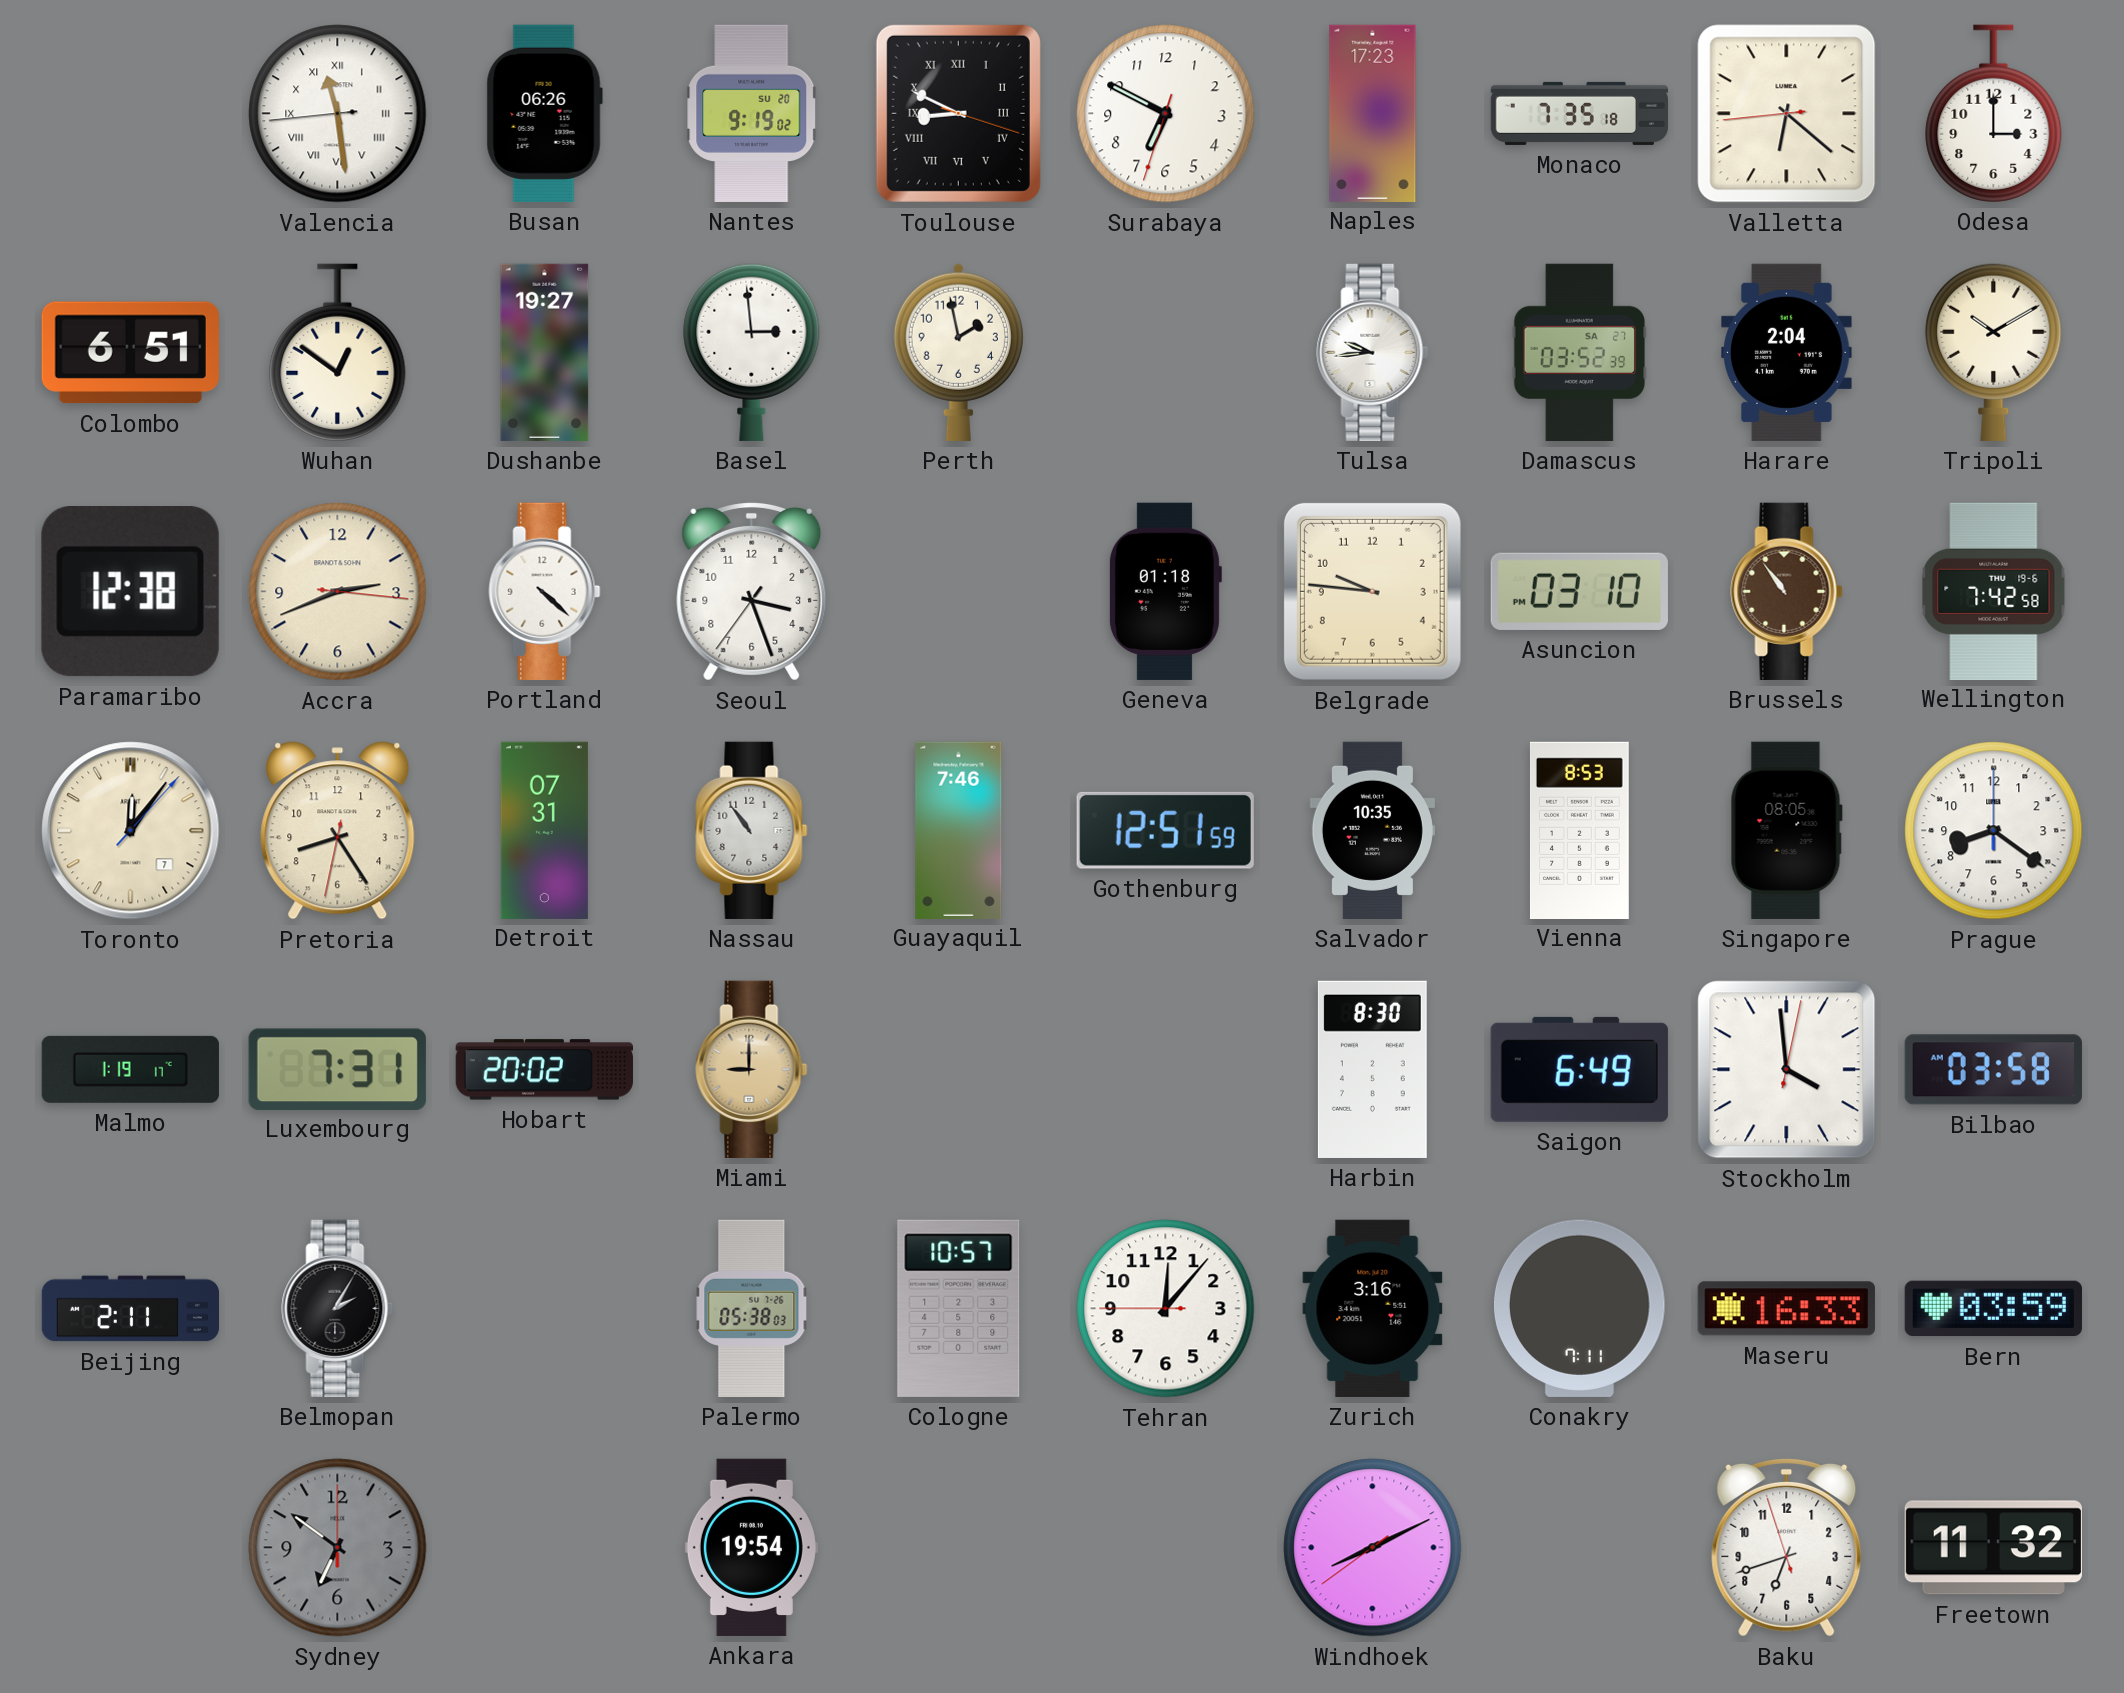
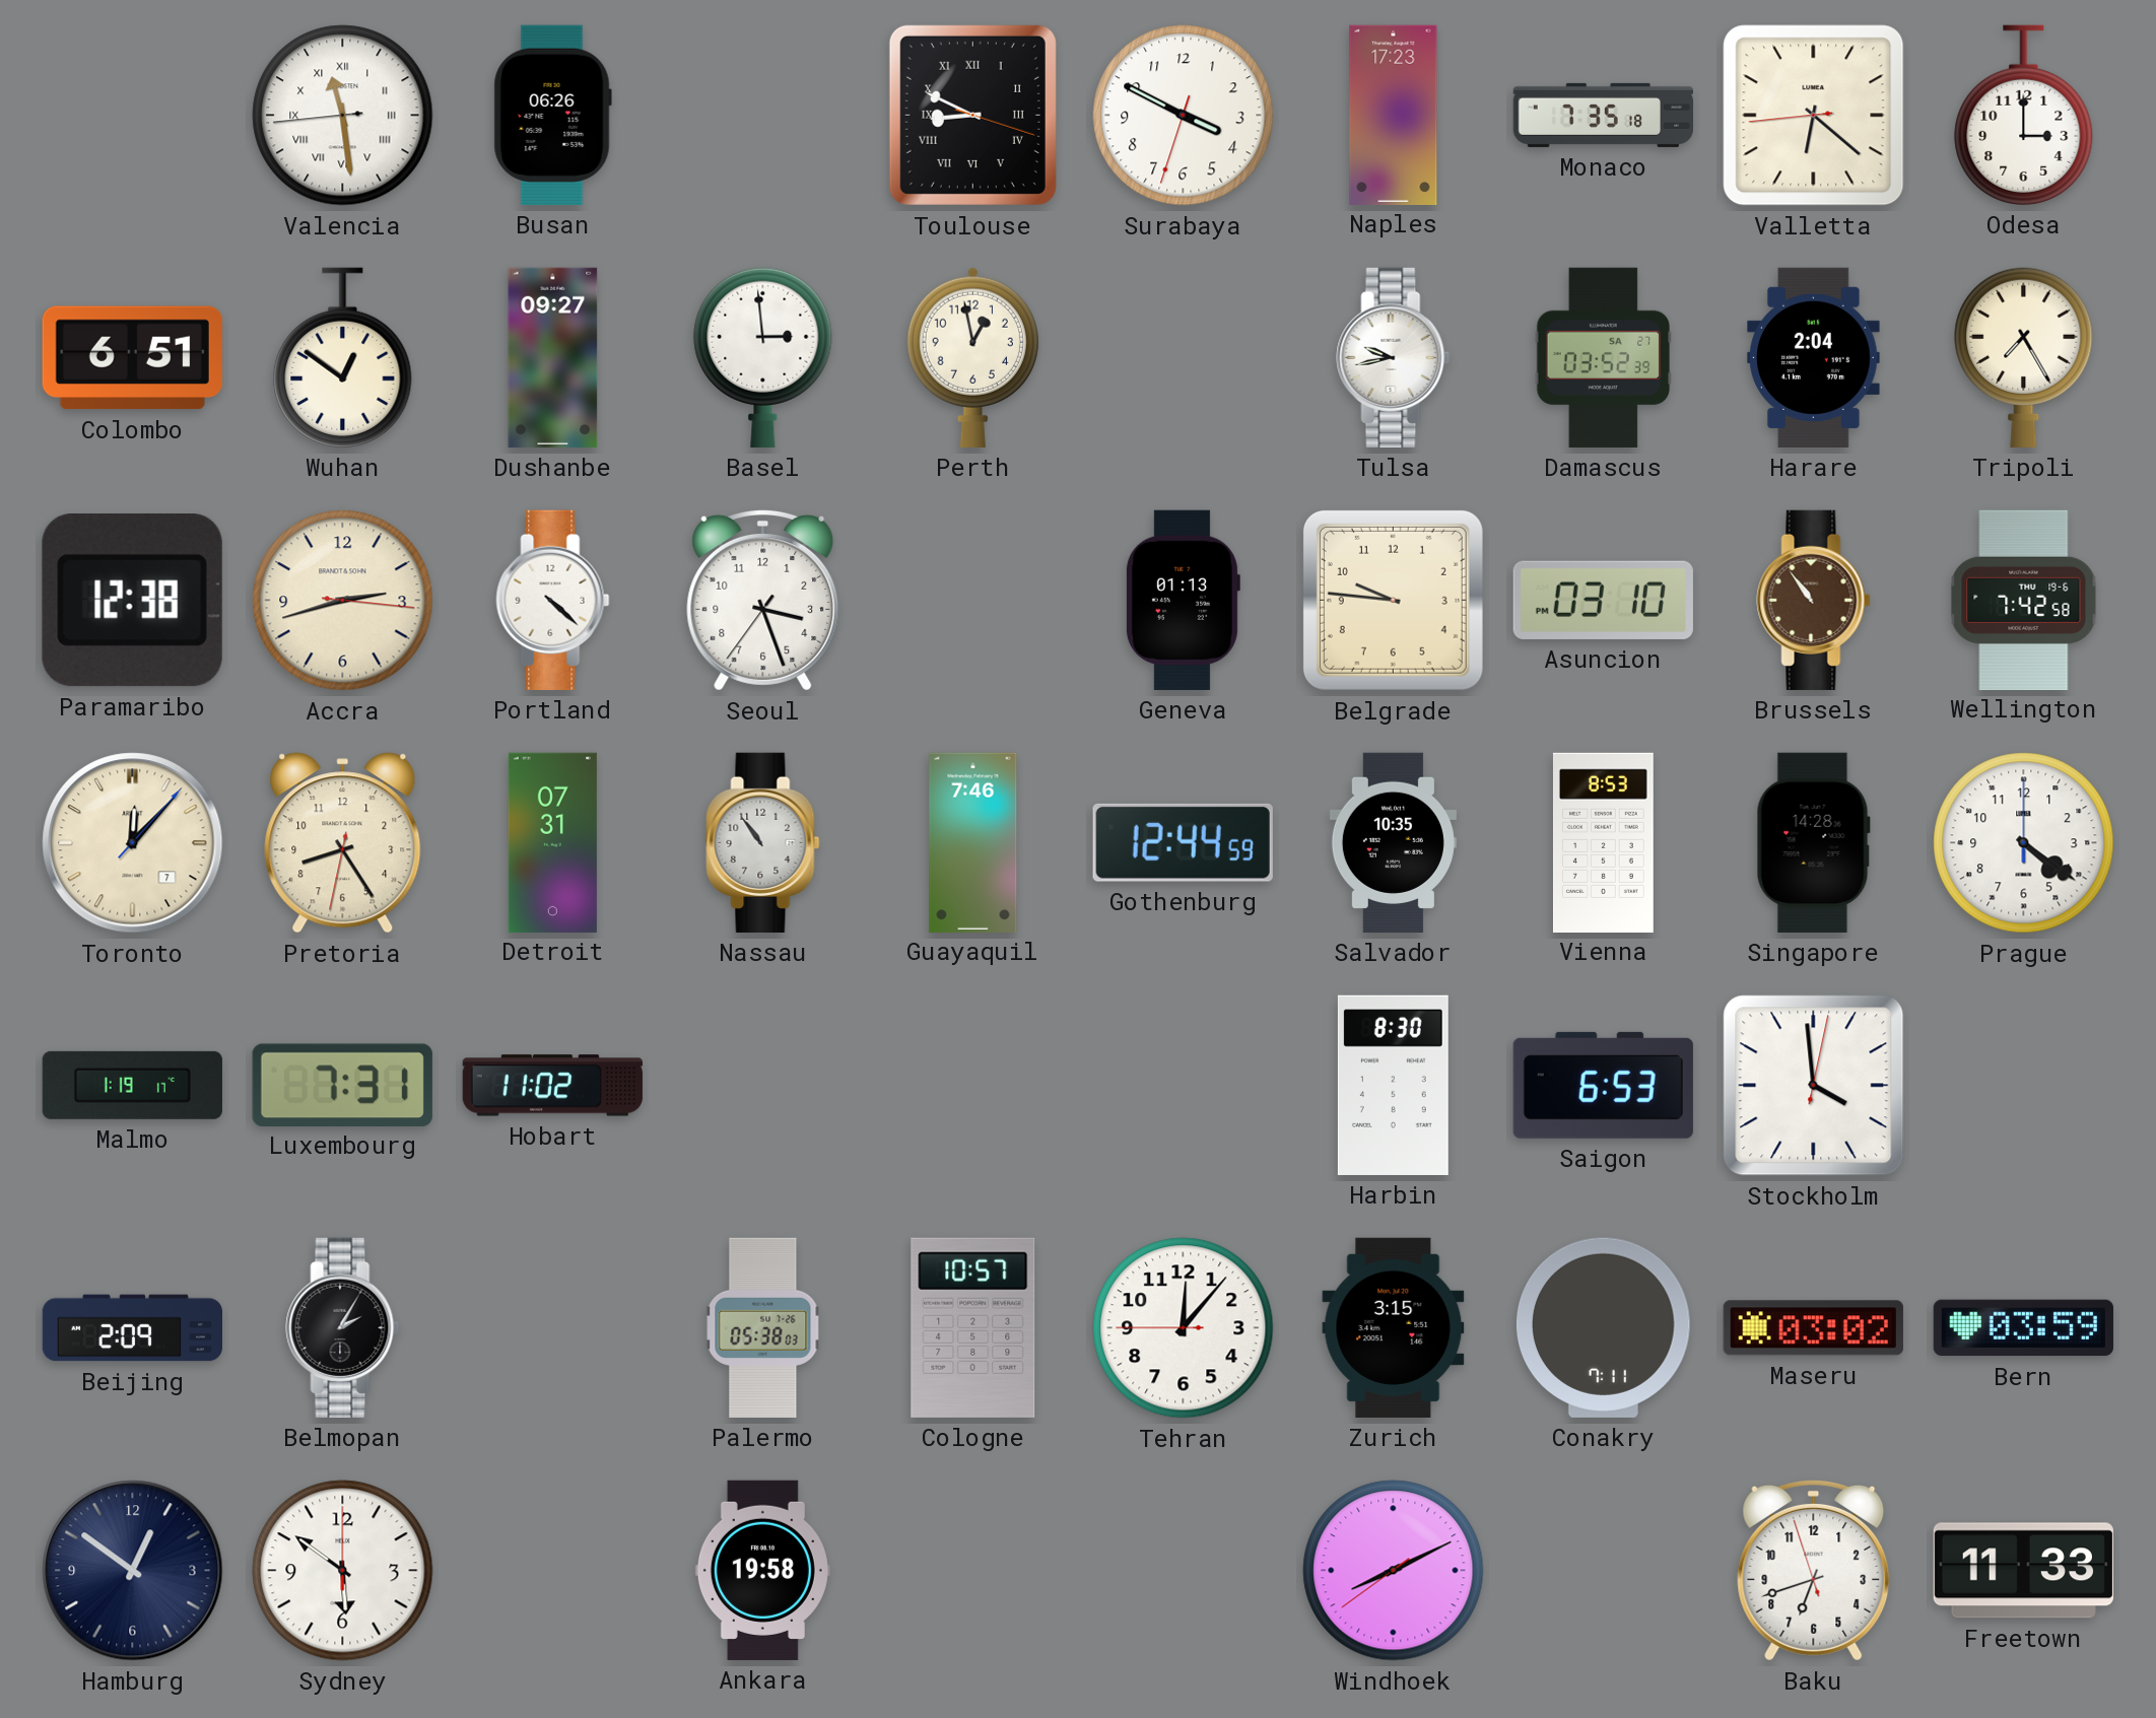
Nantes: 9:19 -> none
Surabaya: 6:49 -> 3:49
Dushanbe: 19:27 -> 09:27
Perth: 1:58 -> 12:58
Tulsa: 9:44 -> 9:43
Tripoli: 10:10 -> 7:25
Accra: 2:41 -> 2:42
Geneva: 01:18 -> 01:13
Toronto: 12:06 -> 12:07
Gothenburg: 12:51 -> 12:44
Singapore: 08:05 -> 14:28
Prague: 8:21 -> 4:21
Hobart: 20:02 -> 11:02
Miami: 9:00 -> none
Saigon: 6:49 -> 6:53
Bilbao: 03:58 -> none
Beijing: 2:11 -> 2:09
Zurich: 3:16 -> 3:15
Maseru: 16:33 -> 03:02
Hamburg: none -> 12:51
Sydney: 6:51 -> 5:51
Sydney dial: grey -> white
Ankara: 19:54 -> 19:58
Freetown: 11:32 -> 11:33
